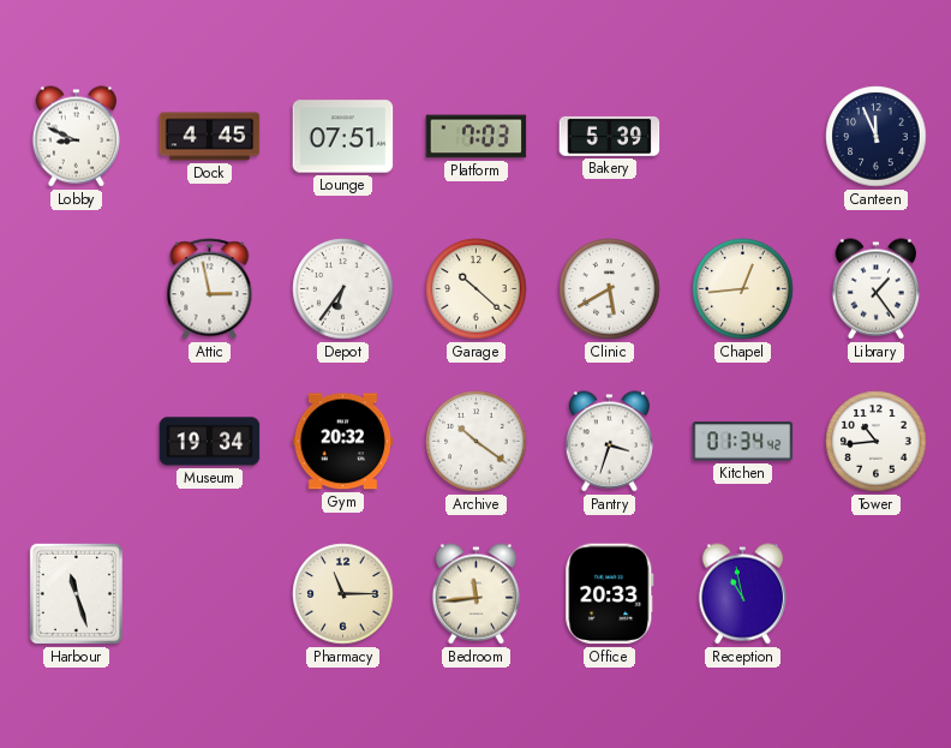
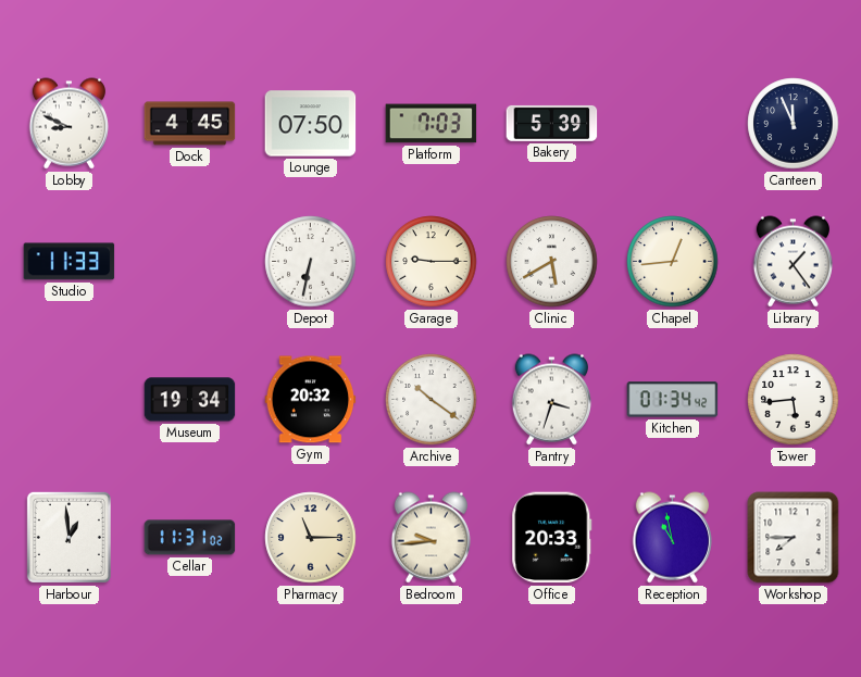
Lounge: 07:51 -> 07:50
Studio: none -> 11:33
Attic: 2:58 -> none
Depot: 6:36 -> 6:32
Garage: 10:22 -> 9:15
Tower: 10:44 -> 5:44
Harbour: 11:27 -> 12:59
Cellar: none -> 11:31
Bedroom: 11:44 -> 9:44
Workshop: none -> 7:45
